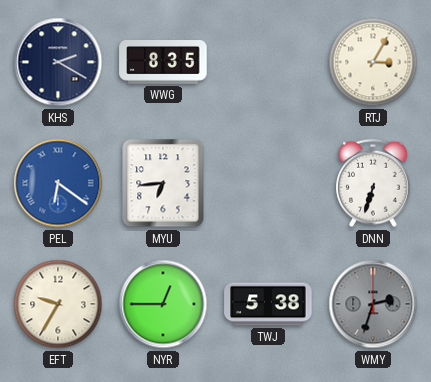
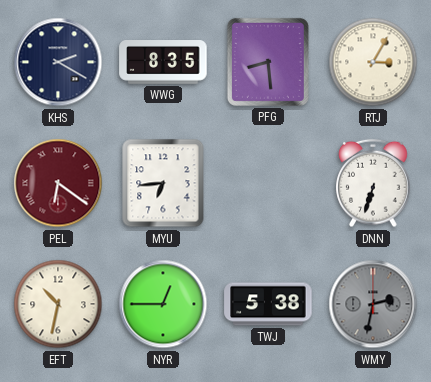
PFG: none -> 8:29
PEL dial: blue -> burgundy
EFT: 9:35 -> 10:32
WMY: 2:33 -> 2:32
